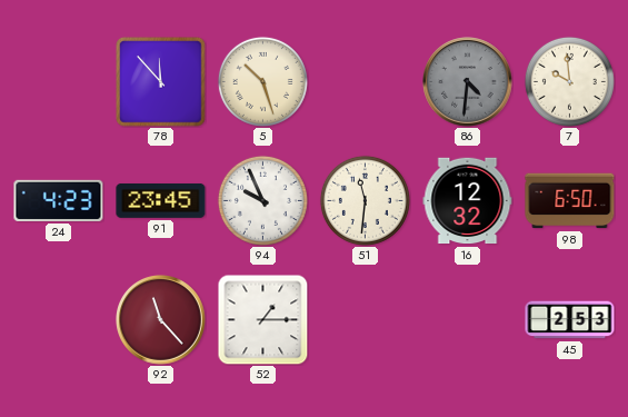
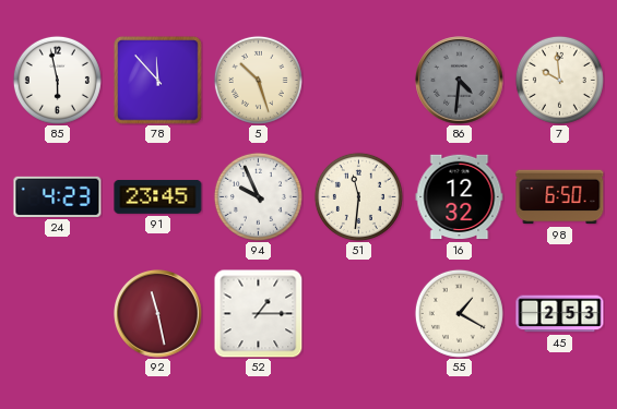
85: none -> 5:58
92: 11:23 -> 11:28
55: none -> 1:20
